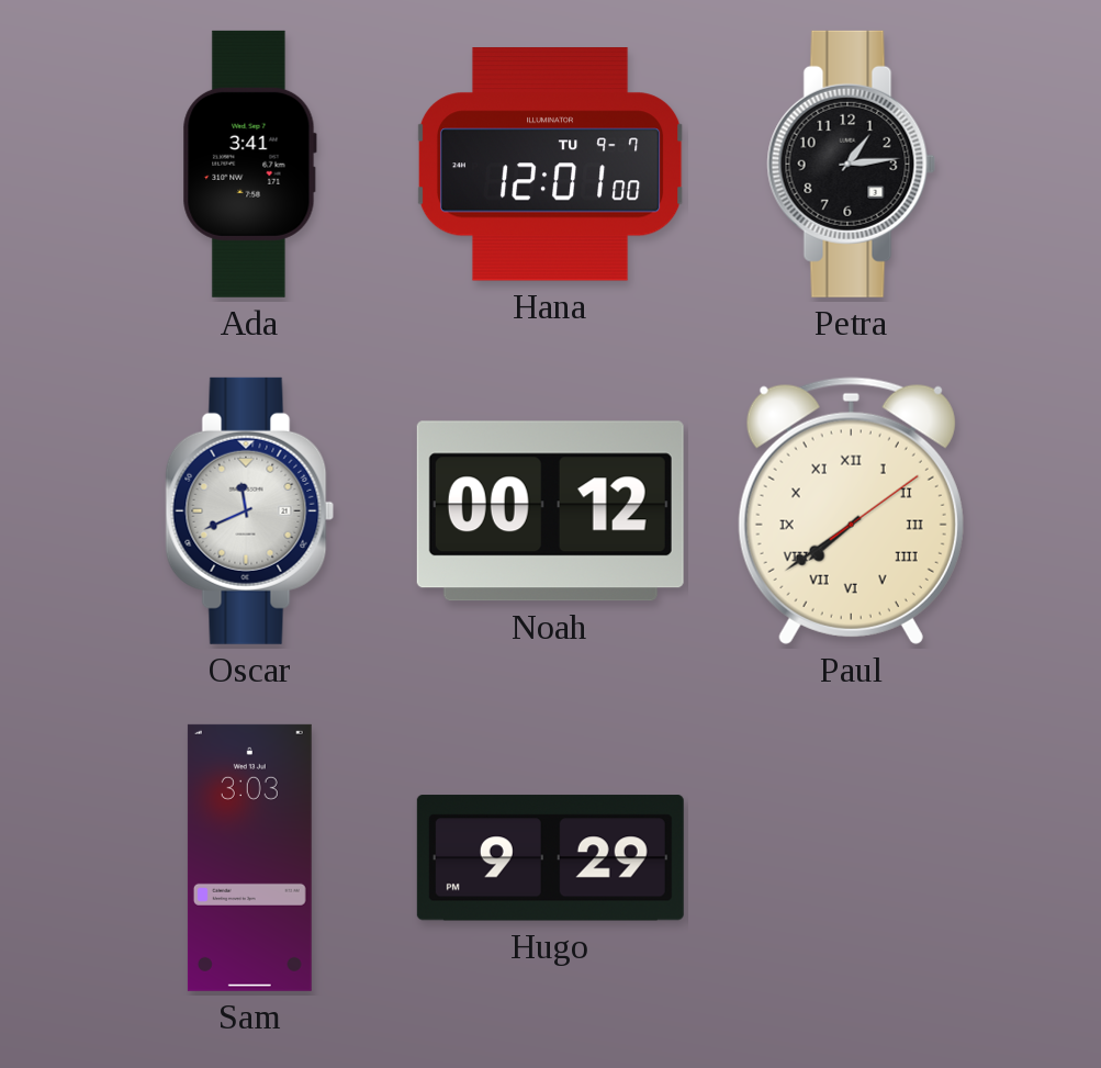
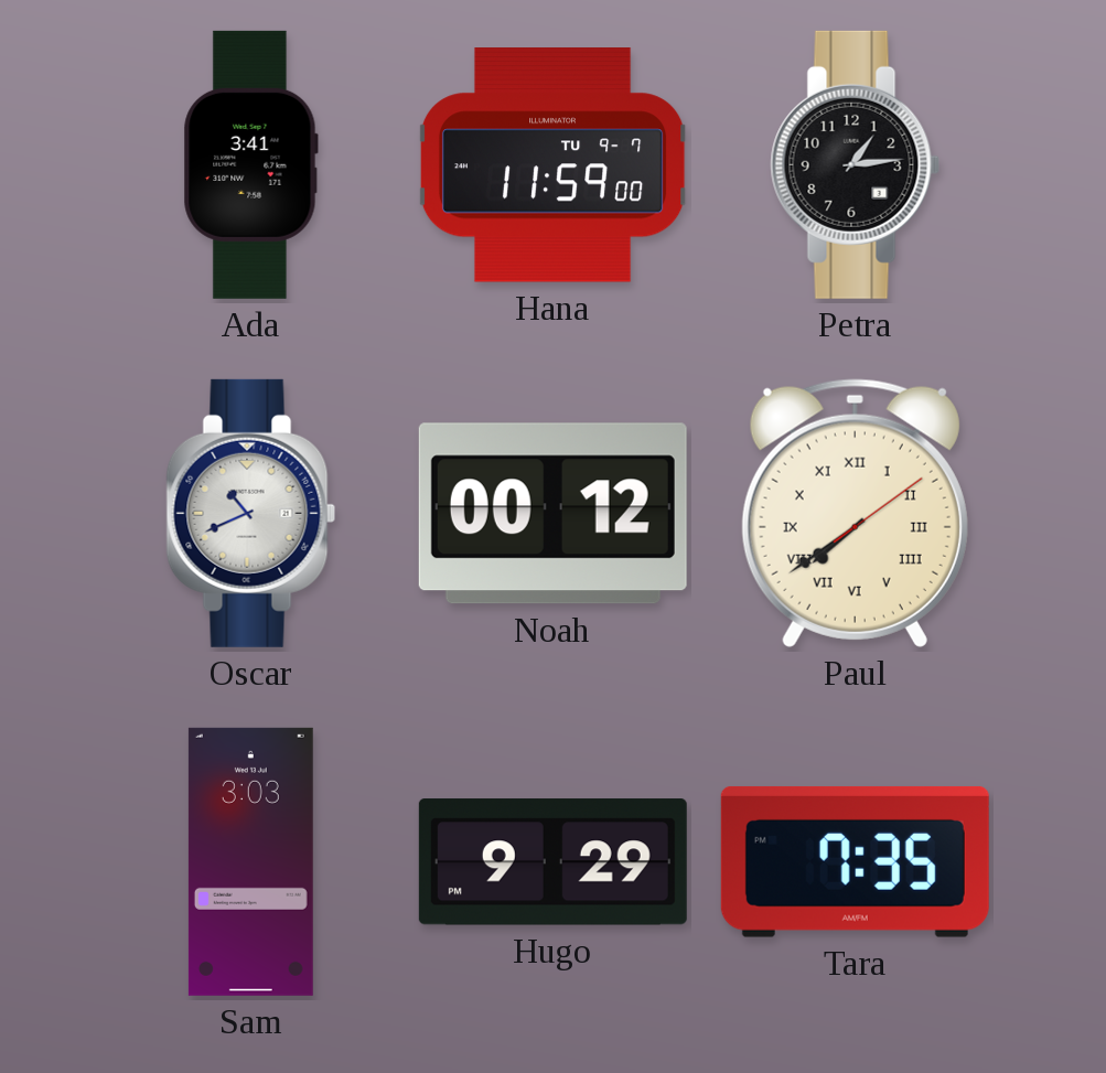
Hana: 12:01 -> 11:59
Oscar: 11:41 -> 10:41
Tara: none -> 7:35
